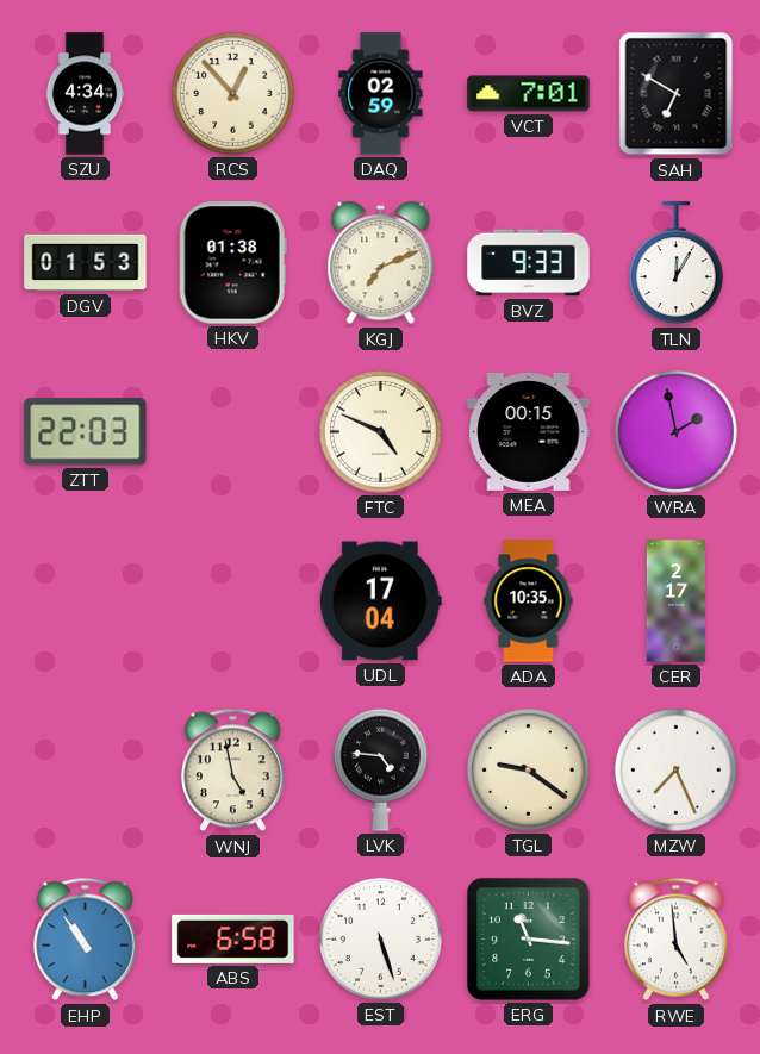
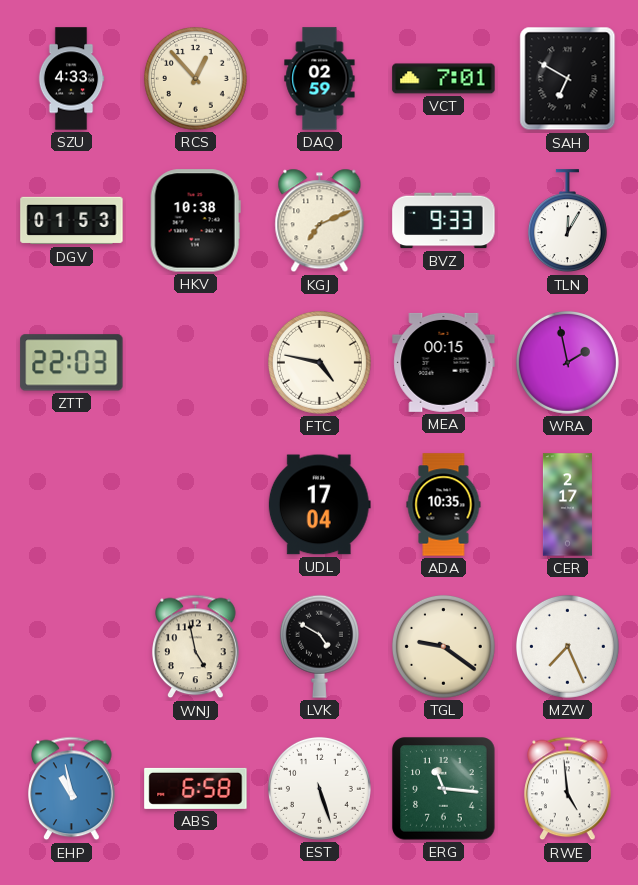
SZU: 4:34 -> 4:33
HKV: 01:38 -> 10:38
FTC: 4:49 -> 4:47
LVK: 4:46 -> 4:50
EHP: 10:54 -> 10:58
